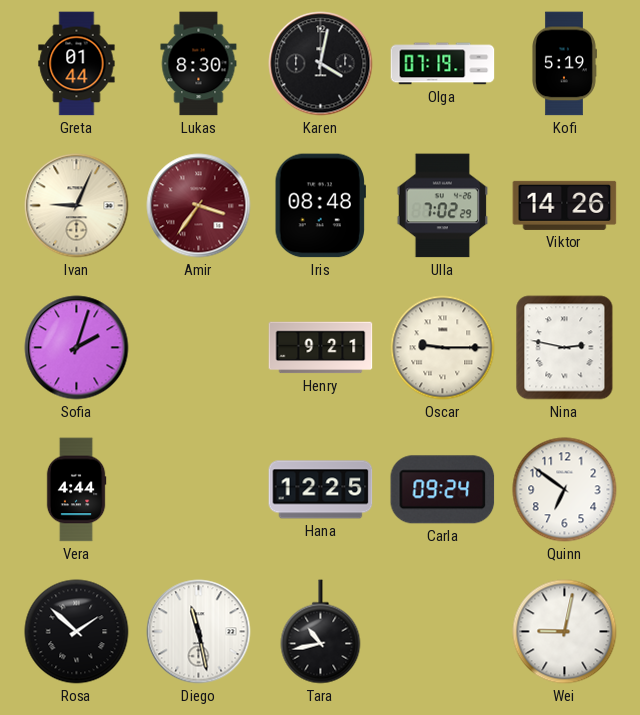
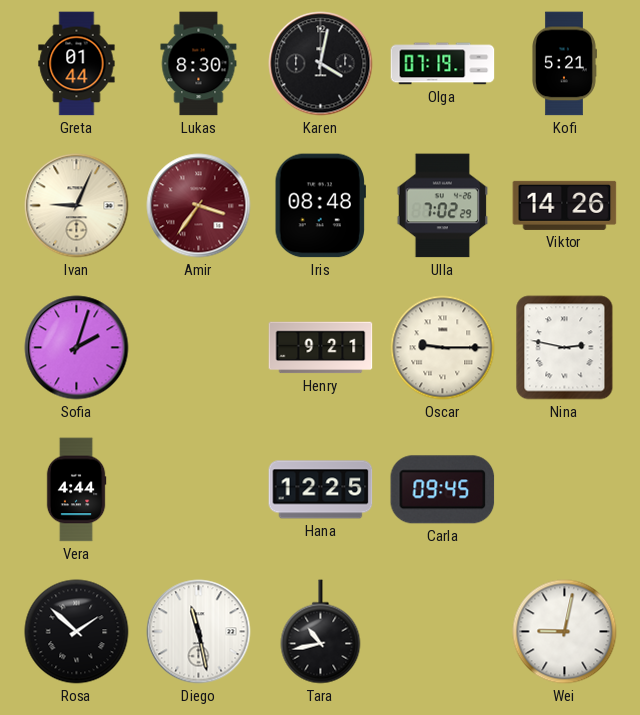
Kofi: 5:19 -> 5:21
Carla: 09:24 -> 09:45
Quinn: 6:51 -> none
